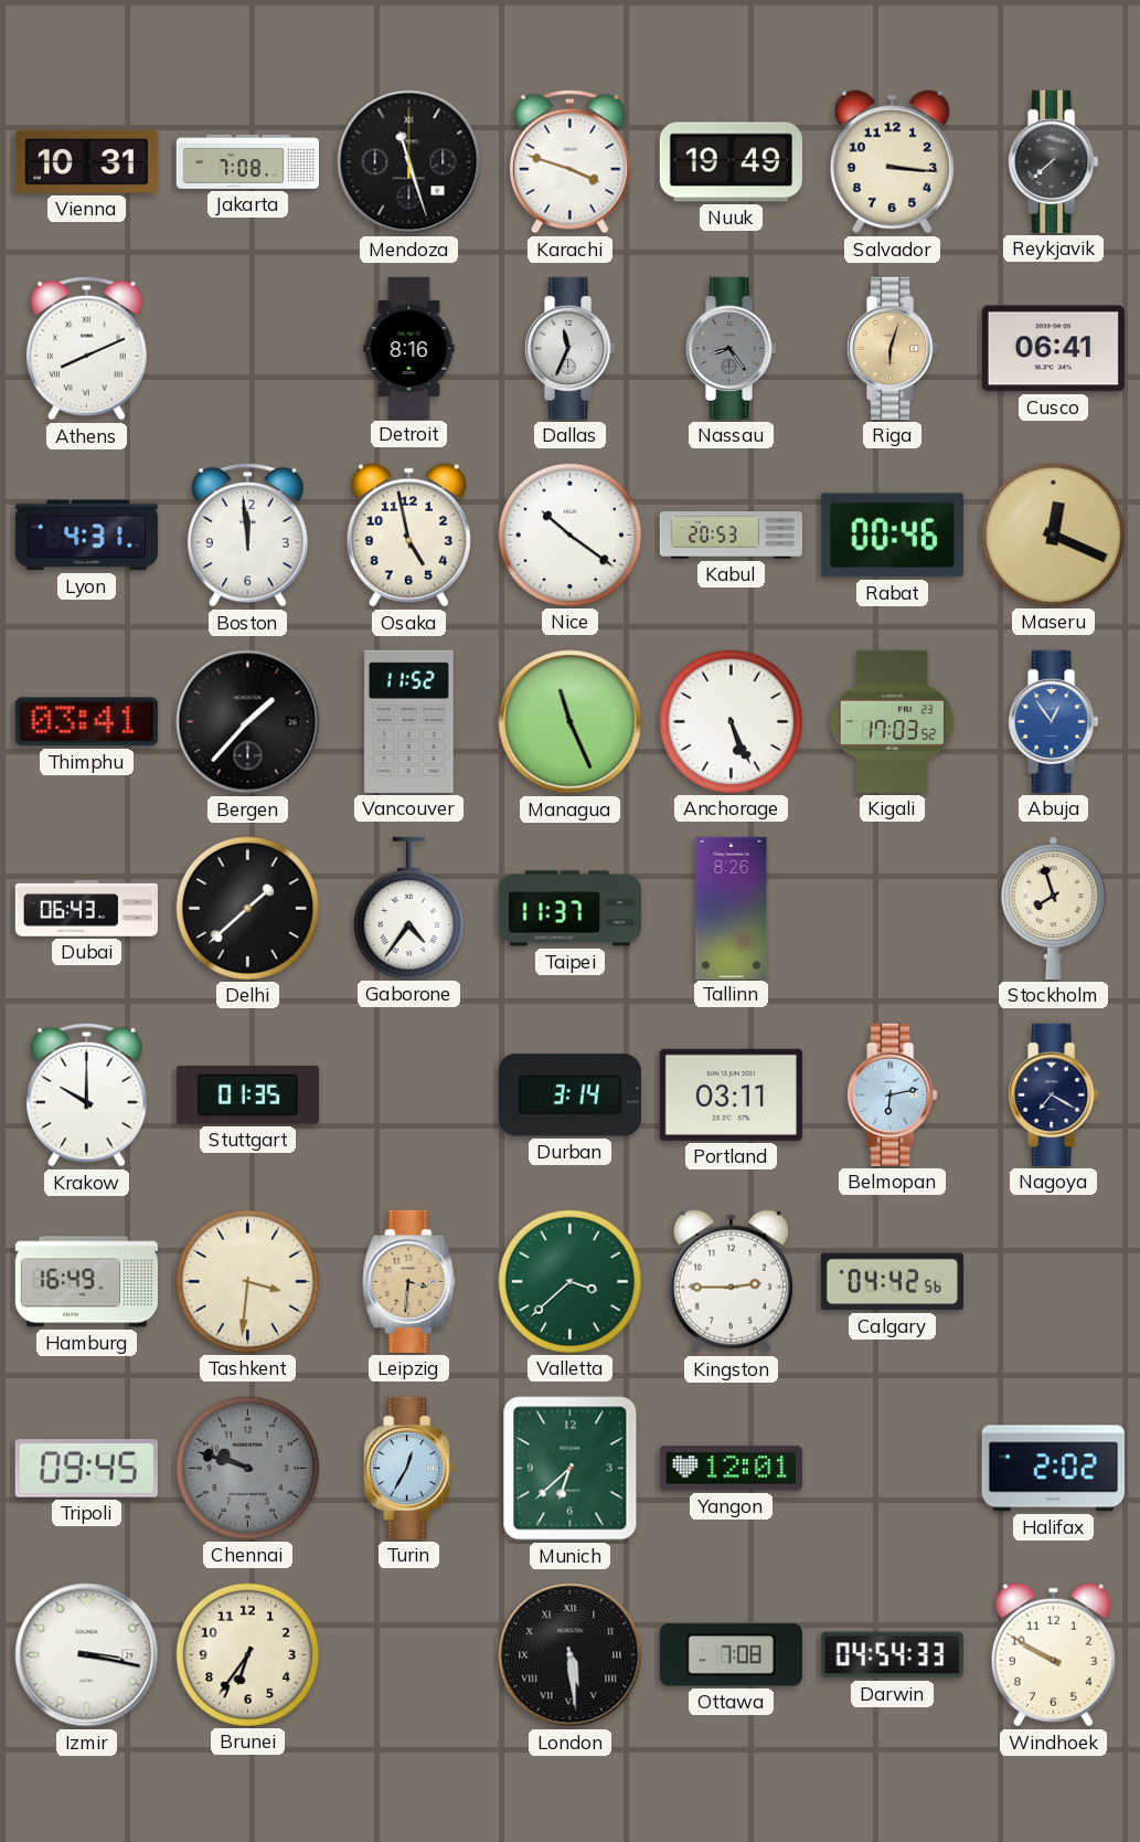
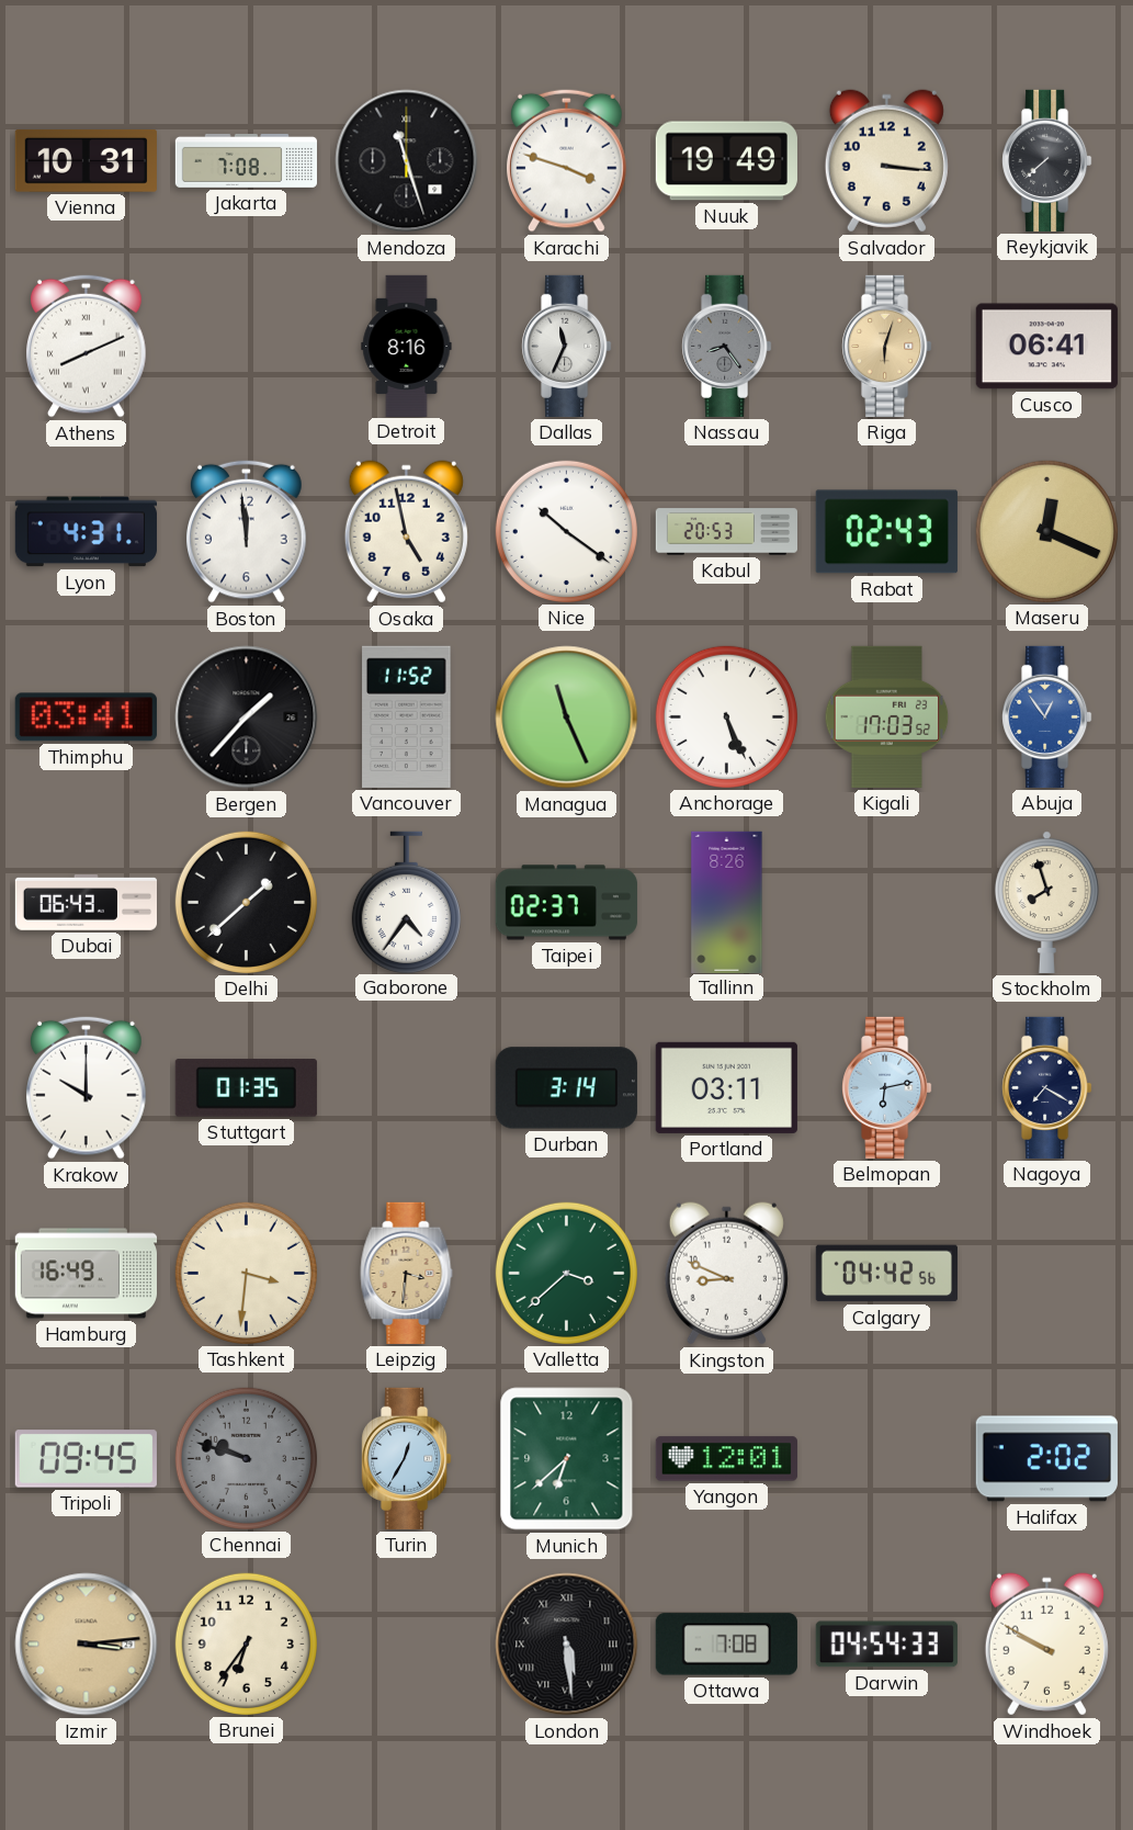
Rabat: 00:46 -> 02:43
Taipei: 11:37 -> 02:37
Kingston: 2:45 -> 8:49
Izmir: 3:17 -> 3:14
Izmir dial: white -> champagne
